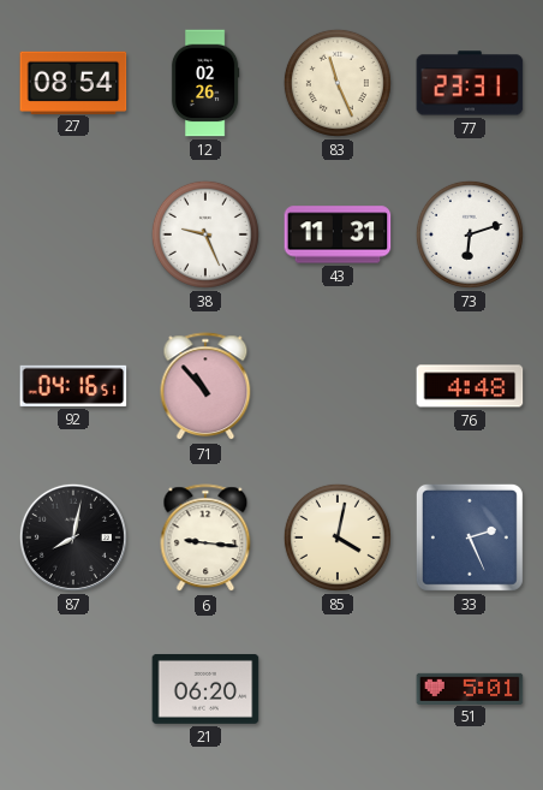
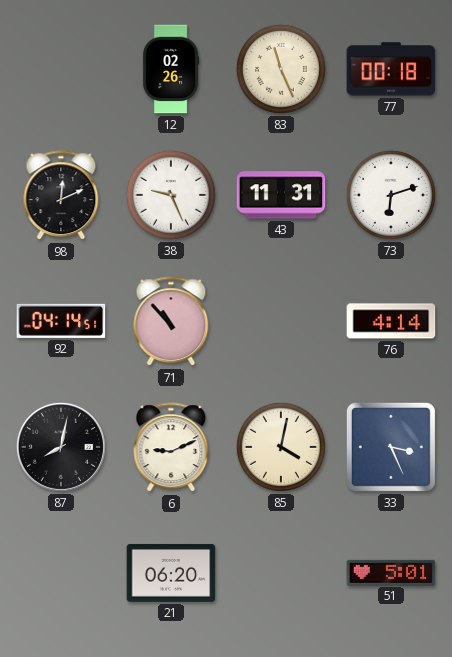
27: 08:54 -> none
77: 23:31 -> 00:18
98: none -> 12:11
92: 04:16 -> 04:14
76: 4:48 -> 4:14
6: 9:16 -> 9:11
33: 2:26 -> 3:26
